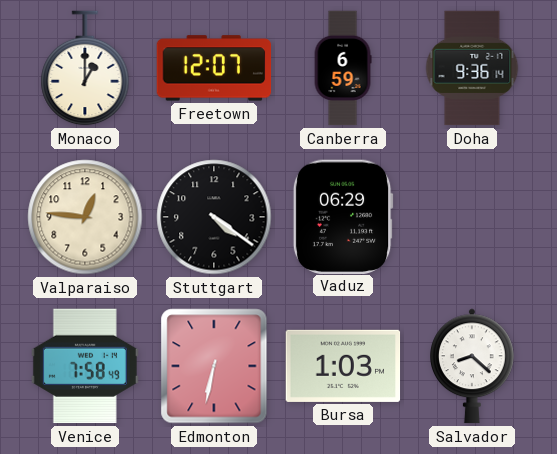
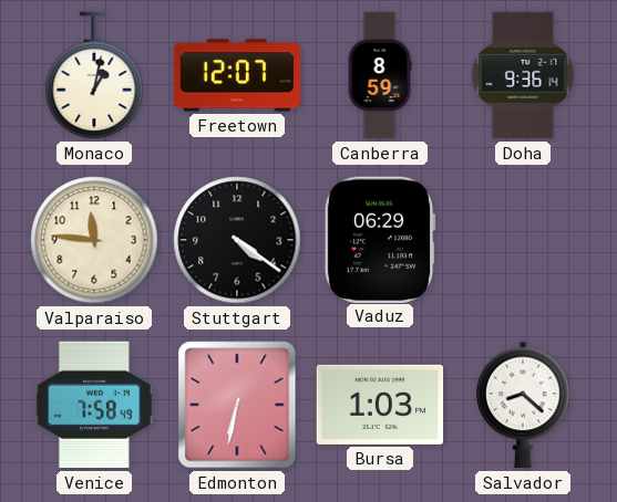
Monaco: 1:00 -> 1:02
Canberra: 6:59 -> 8:59
Valparaiso: 12:46 -> 11:46
